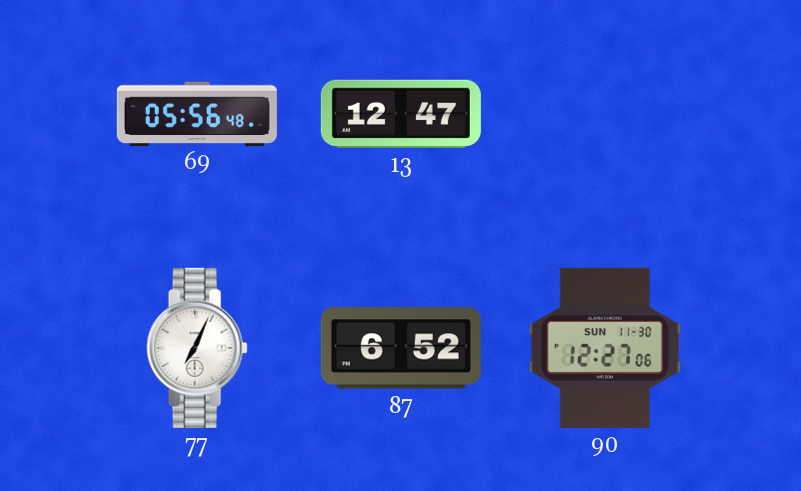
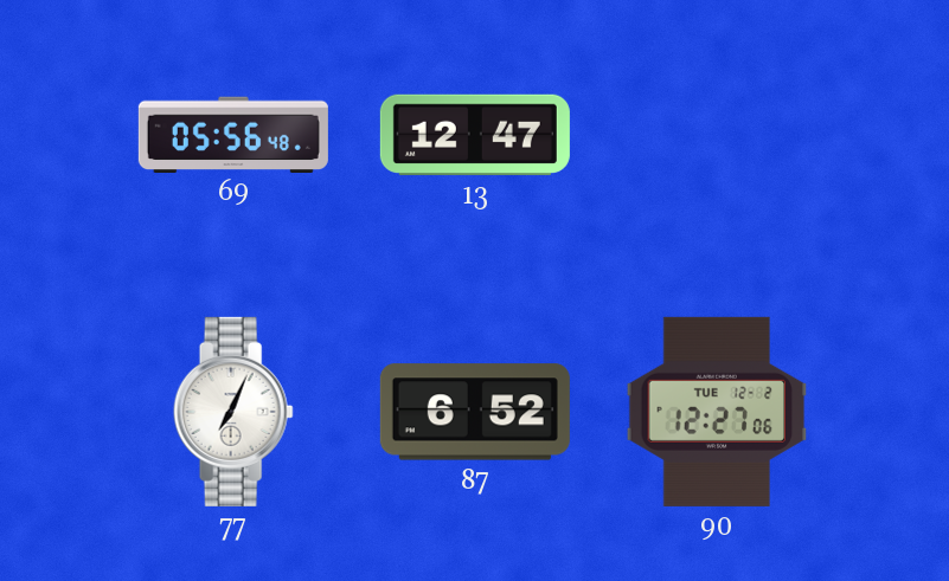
90 date: SUN 11-30 -> TUE 12-2
